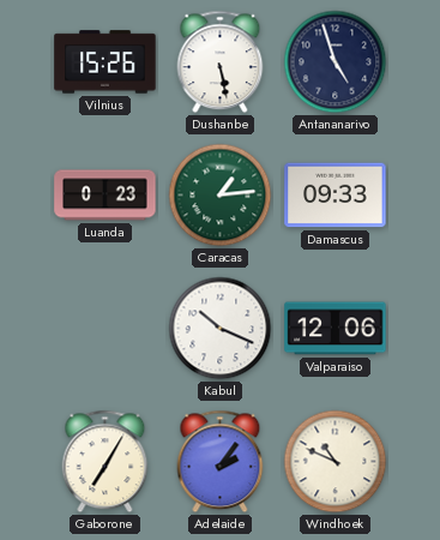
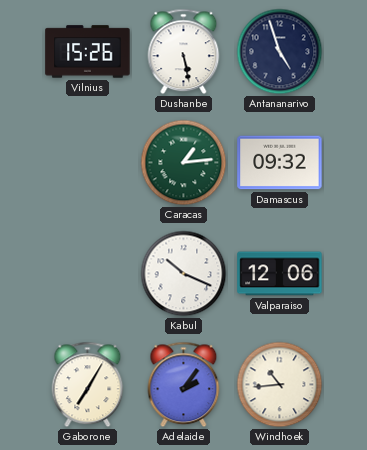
Luanda: 0:23 -> none
Damascus: 09:33 -> 09:32
Windhoek: 10:49 -> 10:44
